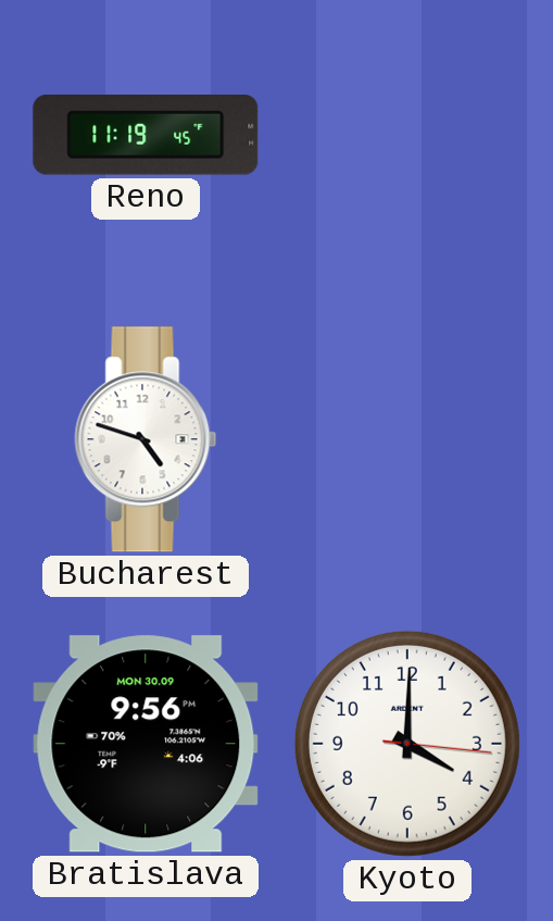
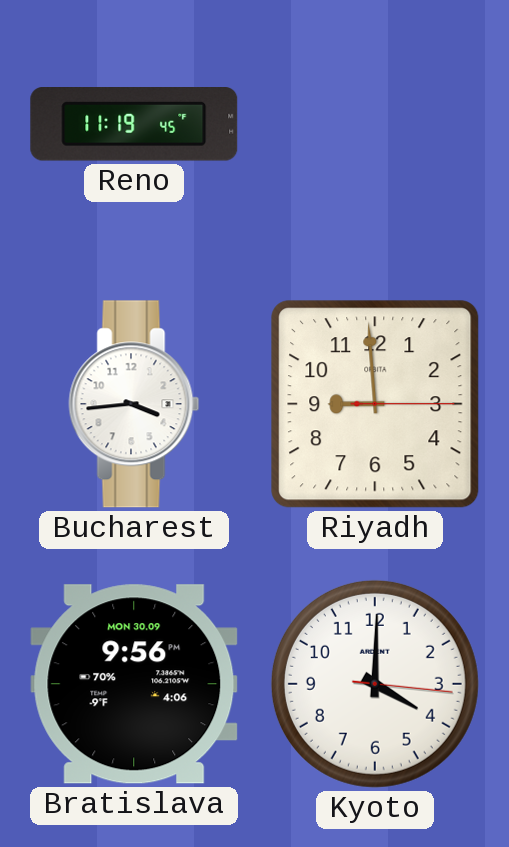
Bucharest: 4:48 -> 3:44
Riyadh: none -> 8:59
